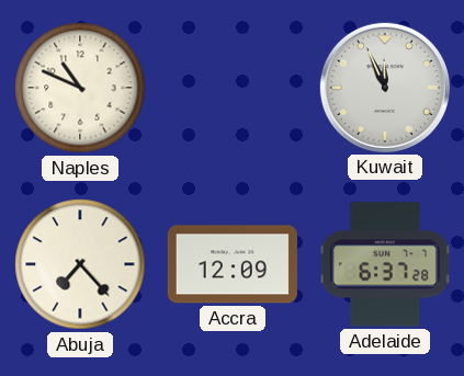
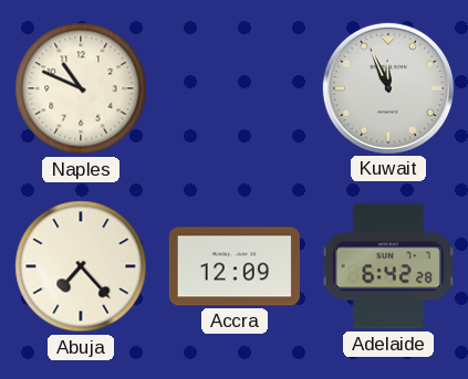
Adelaide: 6:37 -> 6:42
